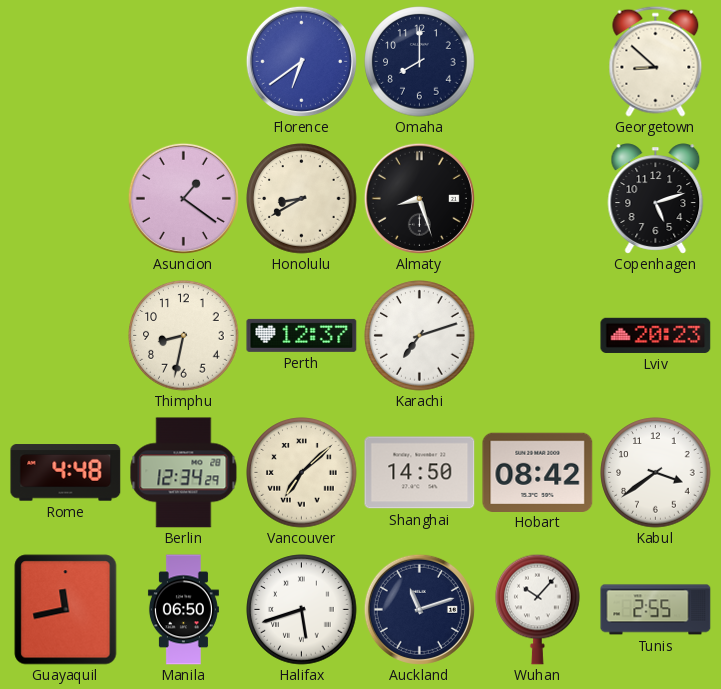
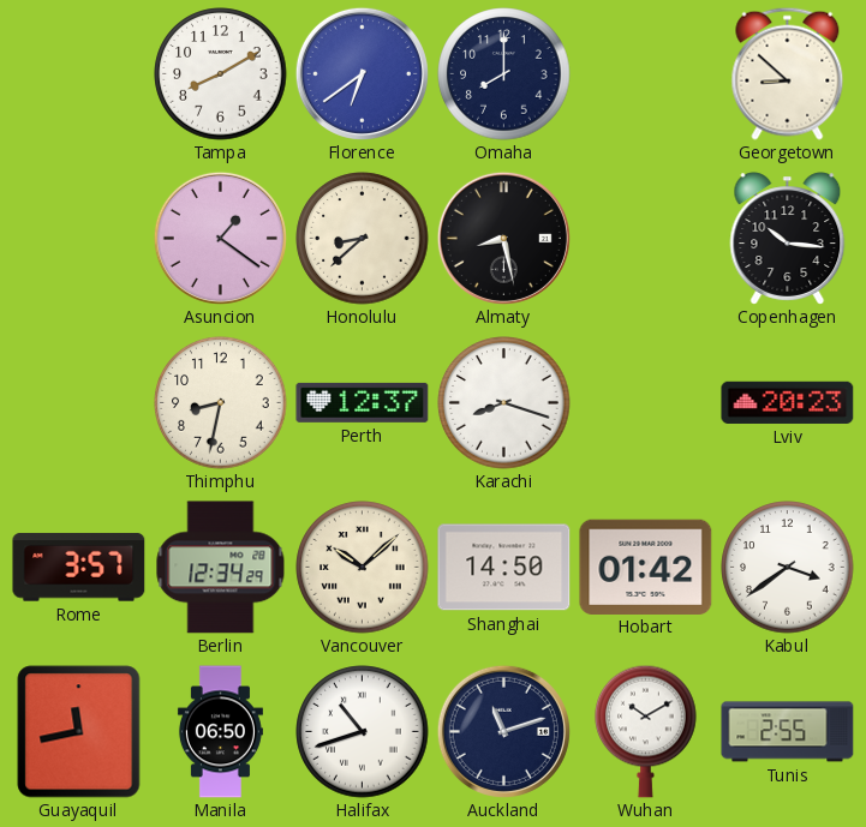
Tampa: none -> 8:10
Honolulu: 8:40 -> 8:38
Almaty: 8:27 -> 8:28
Copenhagen: 5:12 -> 10:16
Karachi: 7:12 -> 8:18
Rome: 4:48 -> 3:57
Vancouver: 7:08 -> 10:08
Hobart: 08:42 -> 01:42
Halifax: 5:42 -> 10:42
Wuhan: 10:07 -> 10:10
